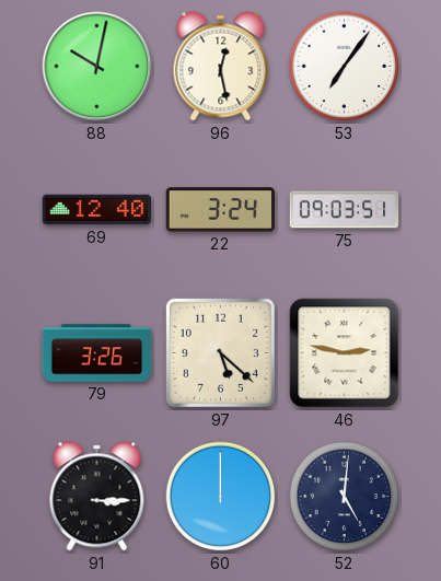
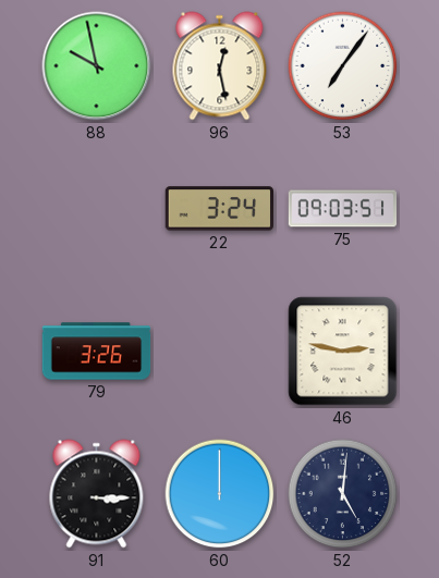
88: 10:02 -> 9:58
69: 12:40 -> none
97: 5:22 -> none
